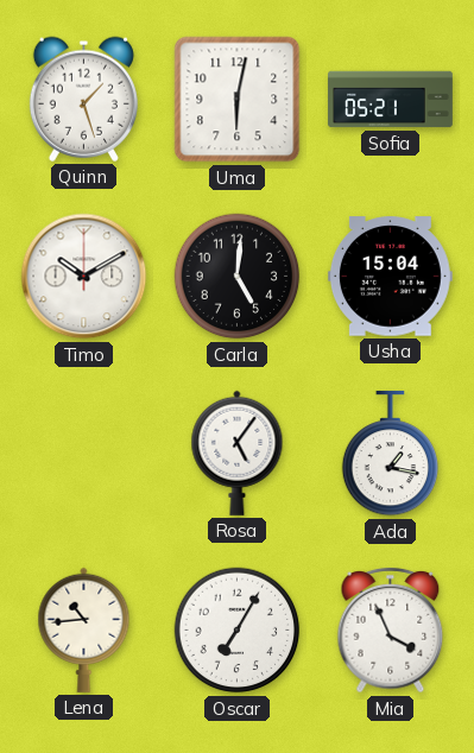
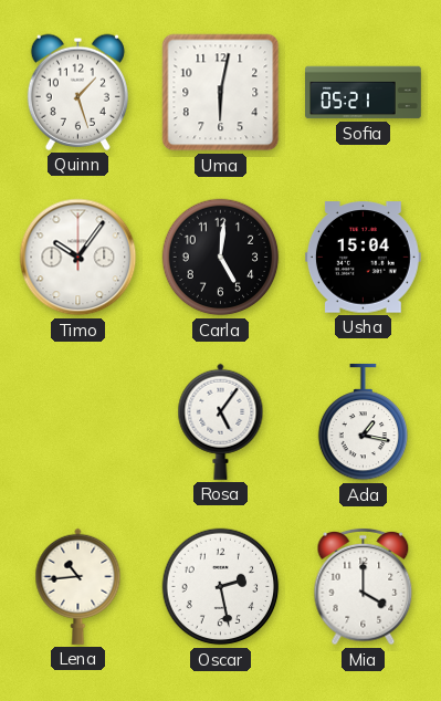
Timo: 10:10 -> 10:06
Oscar: 7:05 -> 2:28
Mia: 3:56 -> 4:00
